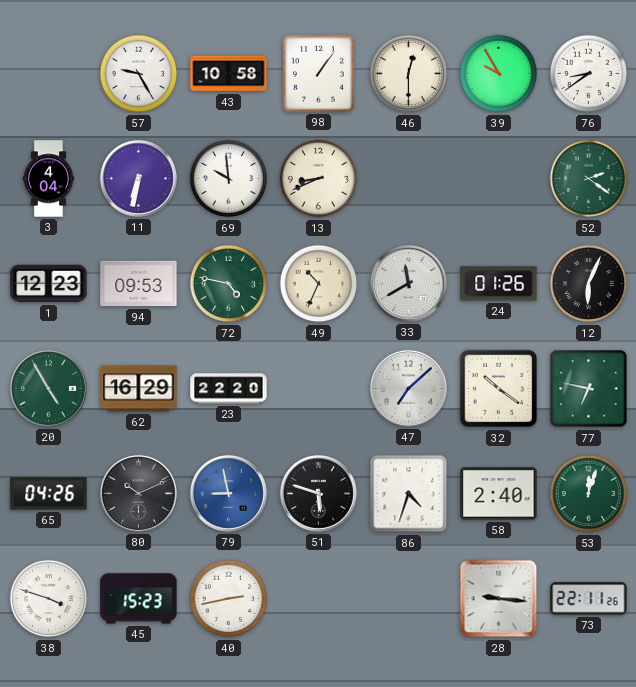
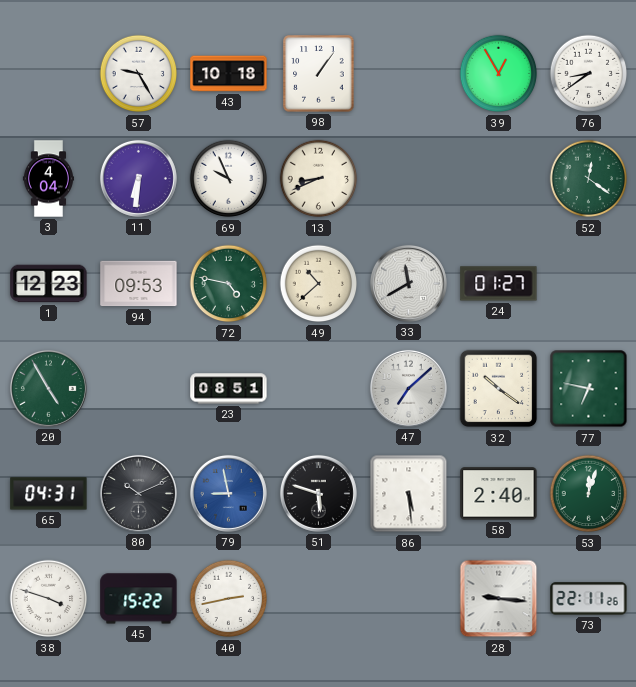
43: 10:58 -> 10:18
46: 12:30 -> none
39: 9:55 -> 12:55
11: 6:32 -> 6:31
69: 9:59 -> 9:56
52: 2:21 -> 12:21
49: 10:34 -> 10:38
24: 01:26 -> 01:27
12: 6:04 -> none
62: 16:29 -> none
23: 22:20 -> 08:51
65: 04:26 -> 04:31
86: 4:33 -> 5:29
45: 15:23 -> 15:22
